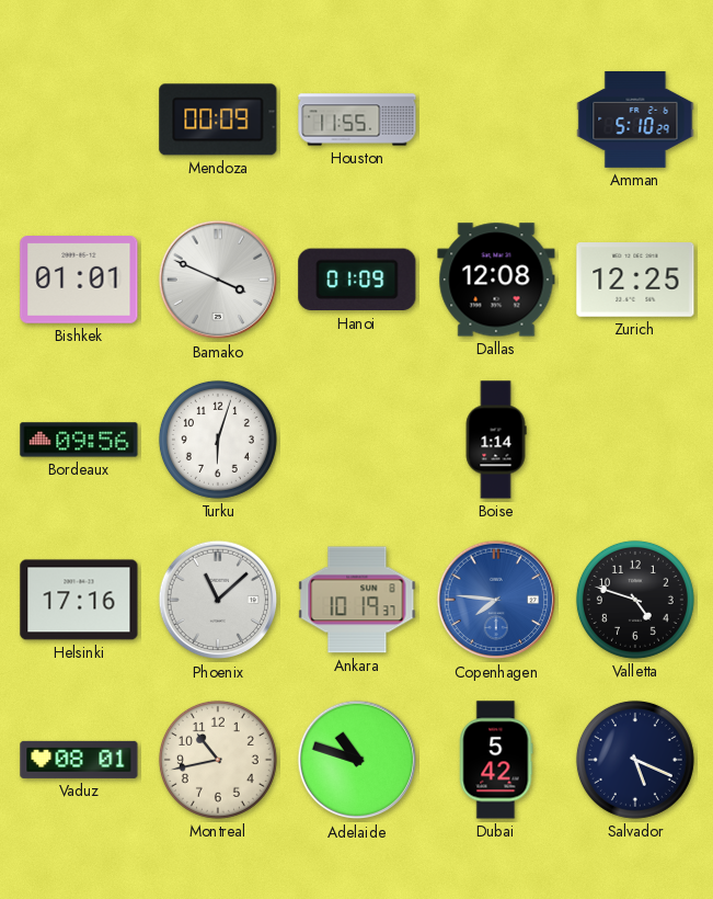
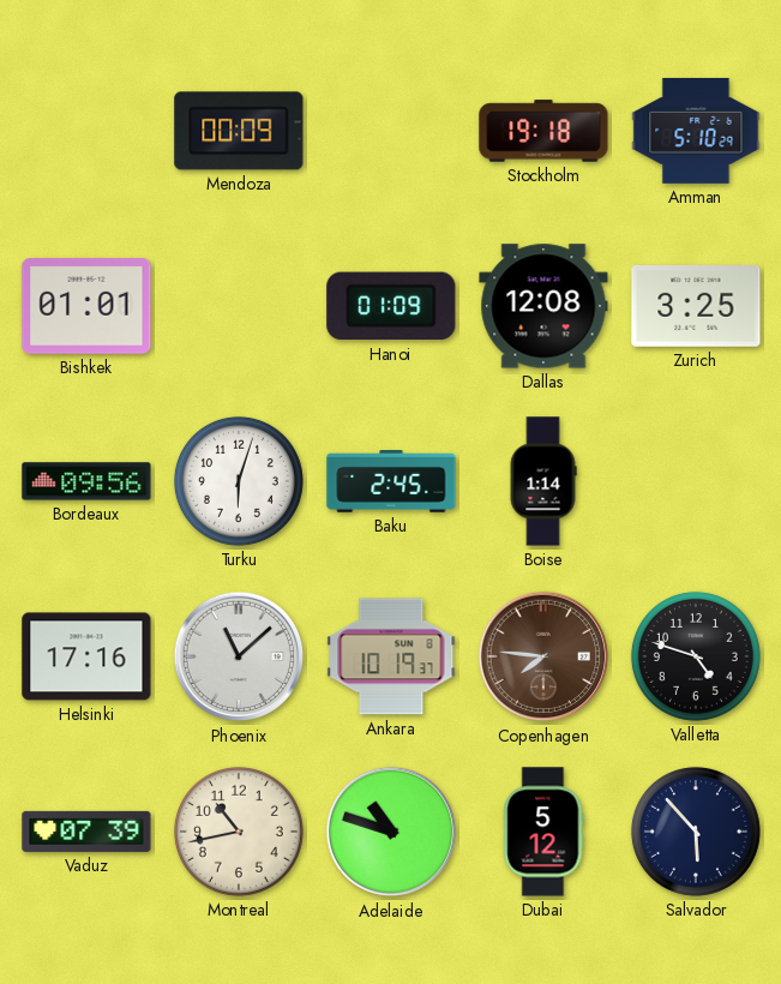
Houston: 11:55 -> none
Stockholm: none -> 19:18
Bamako: 3:49 -> none
Zurich: 12:25 -> 3:25
Baku: none -> 2:45
Copenhagen dial: blue -> brown
Vaduz: 08:01 -> 07:39
Dubai: 5:42 -> 5:12
Salvador: 5:19 -> 5:53
